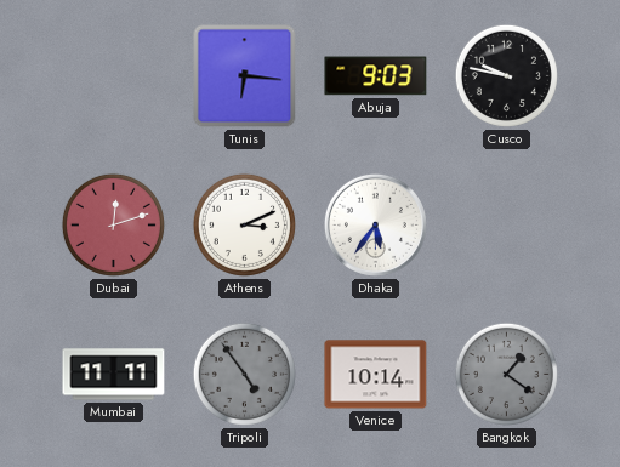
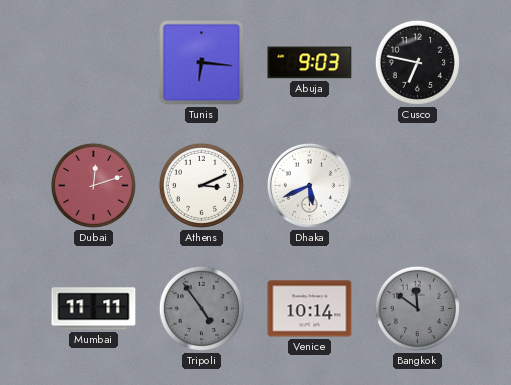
Cusco: 9:47 -> 6:47
Dhaka: 5:36 -> 5:41
Bangkok: 1:21 -> 11:51
